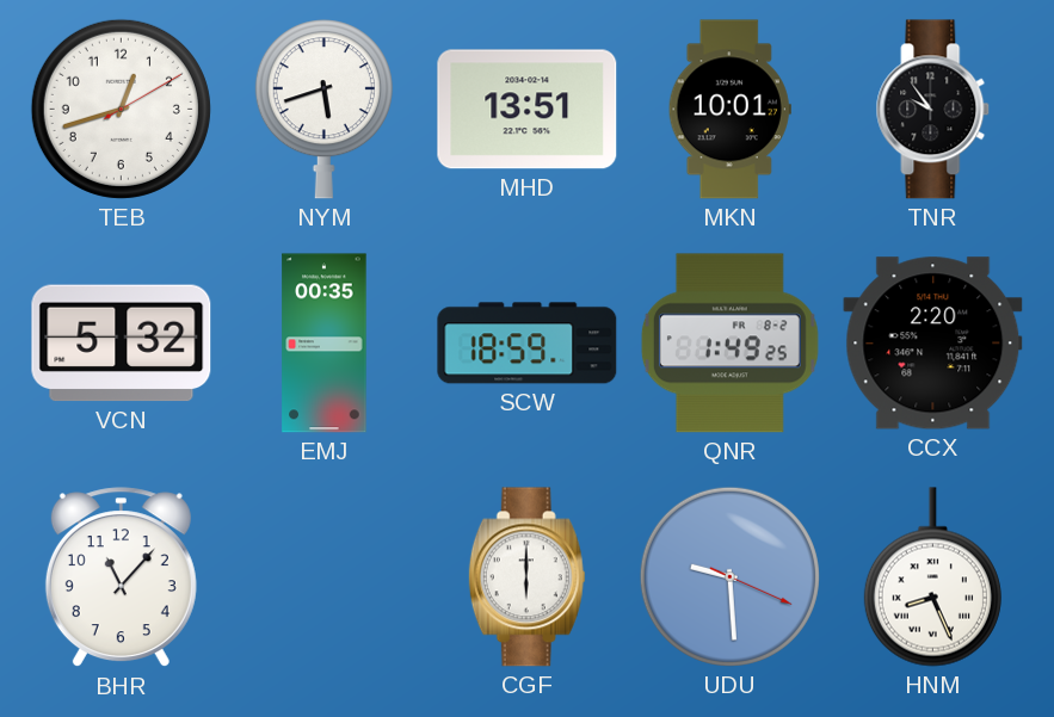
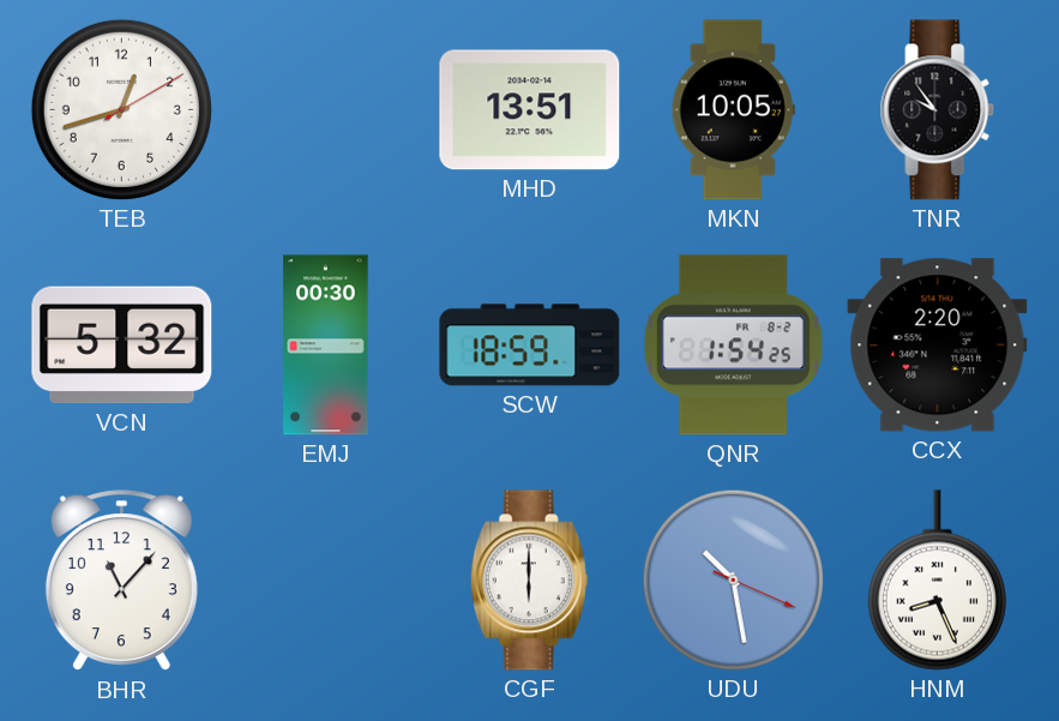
NYM: 5:42 -> none
MKN: 10:01 -> 10:05
EMJ: 00:35 -> 00:30
QNR: 1:49 -> 1:54
UDU: 9:29 -> 10:28
